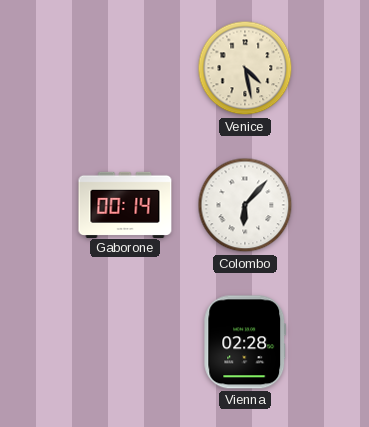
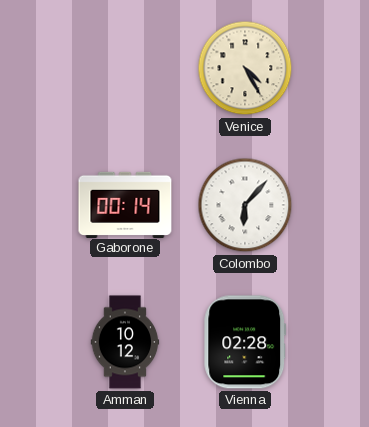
Venice: 4:28 -> 4:25
Amman: none -> 10:12
